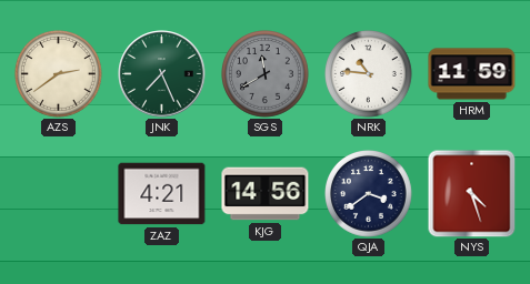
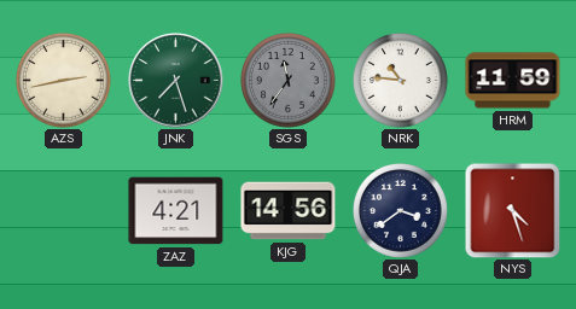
AZS: 2:39 -> 2:43
JNK: 7:26 -> 7:27
SGS: 11:40 -> 11:36
